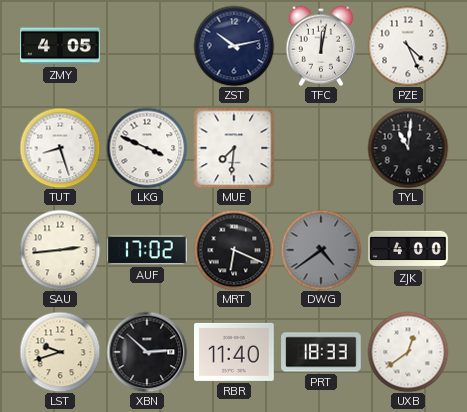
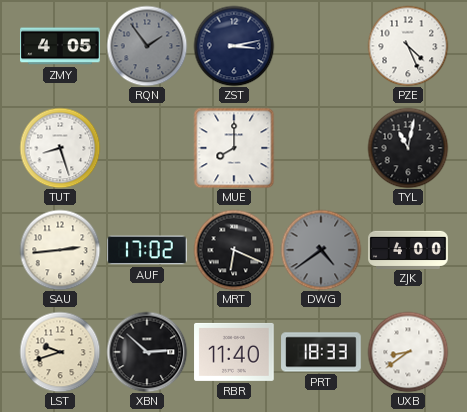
RQN: none -> 1:54
ZST: 10:13 -> 3:13
TFC: 12:02 -> none
LKG: 3:49 -> none
MUE: 7:31 -> 8:00
TYL: 11:01 -> 11:02
UXB: 12:39 -> 8:39
